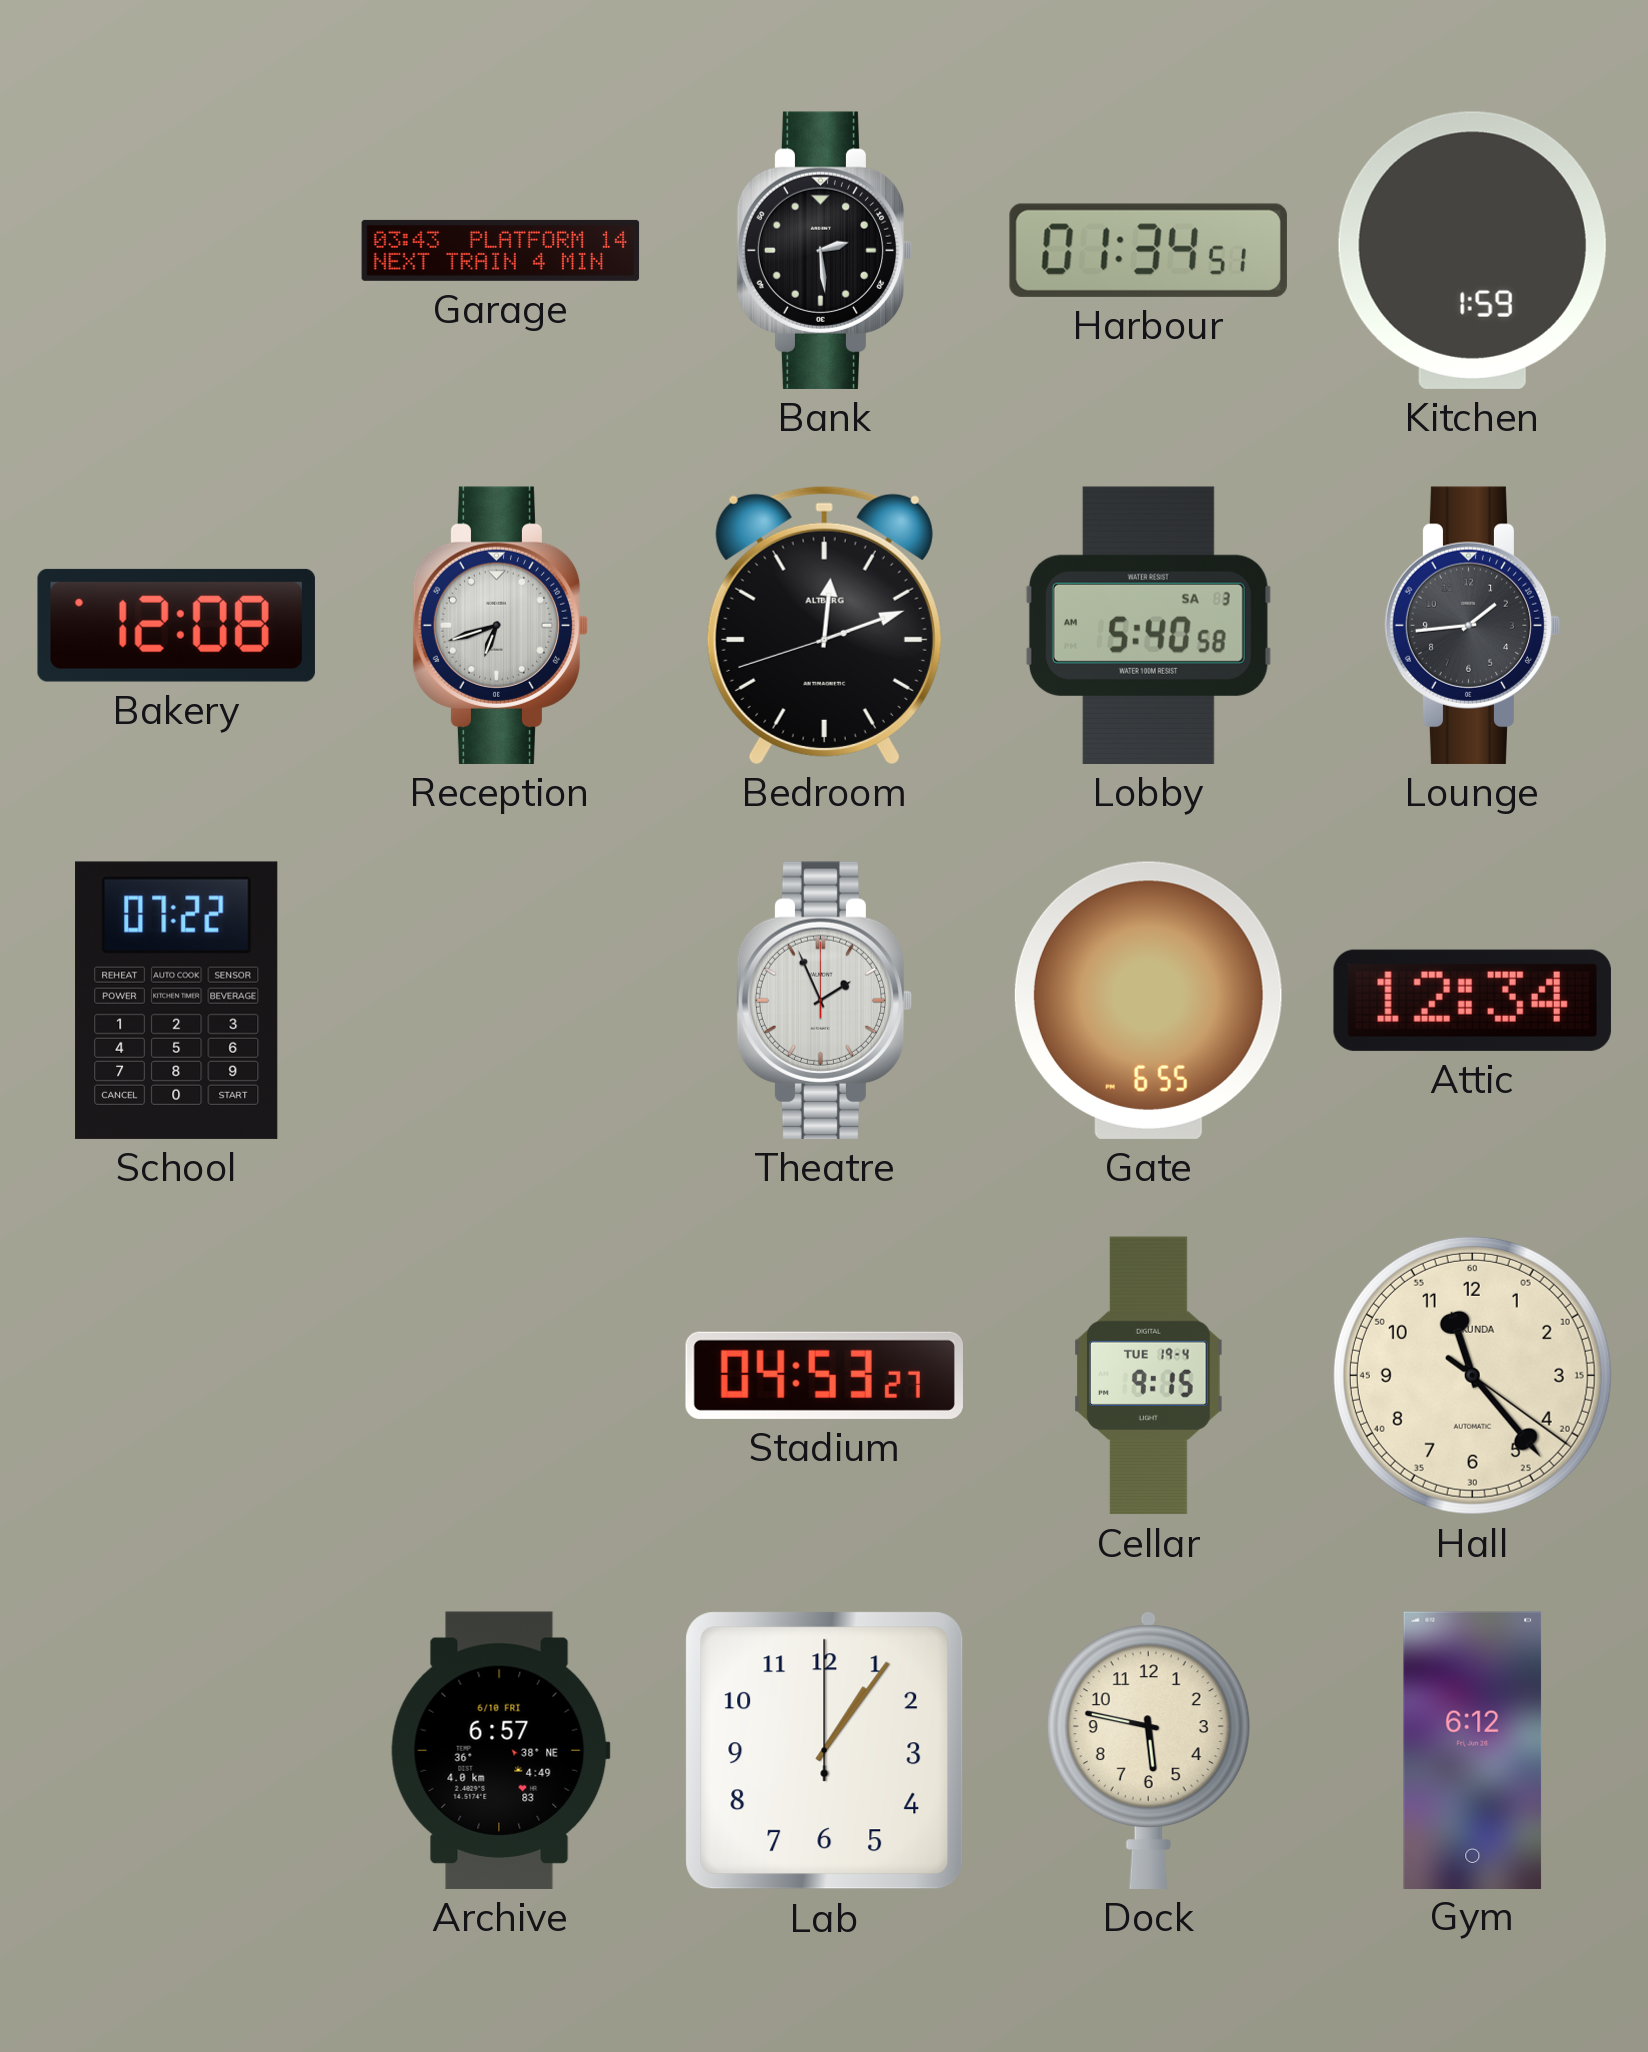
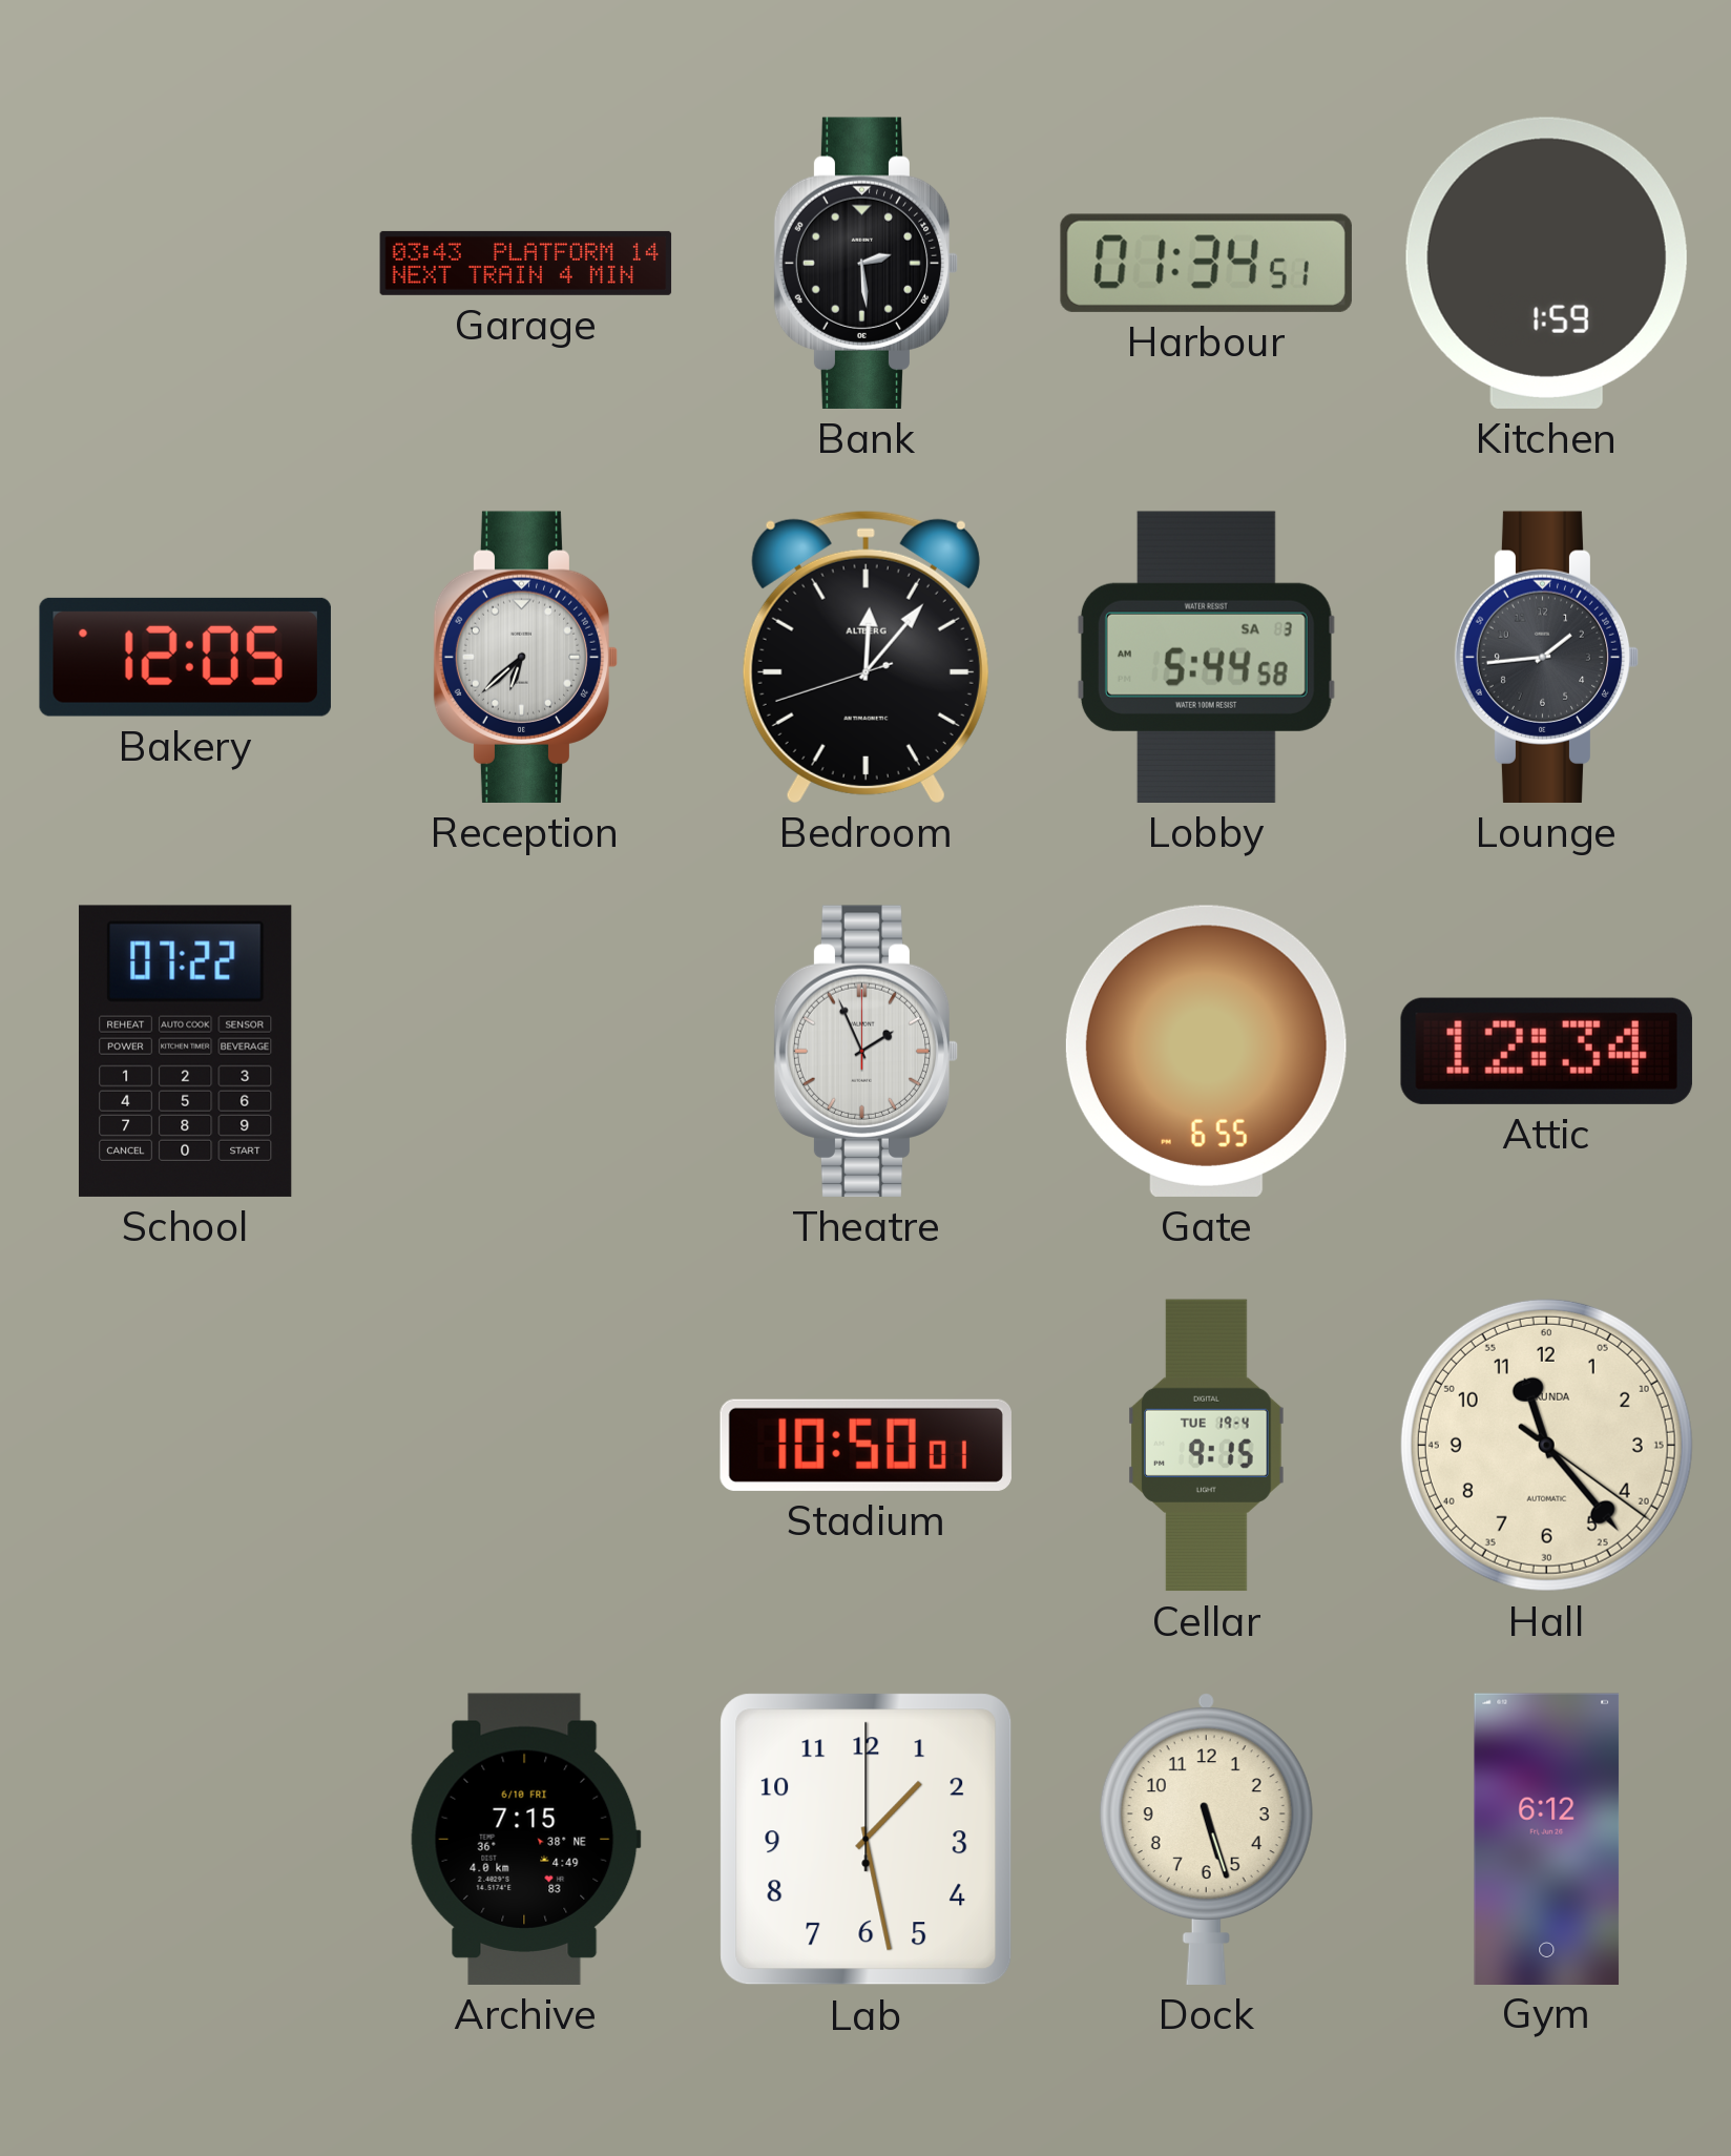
Bakery: 12:08 -> 12:05
Reception: 6:42 -> 6:38
Bedroom: 12:11 -> 12:06
Lobby: 5:40 -> 5:44
Stadium: 04:53 -> 10:50
Archive: 6:57 -> 7:15
Lab: 1:06 -> 1:28
Dock: 5:47 -> 5:27
